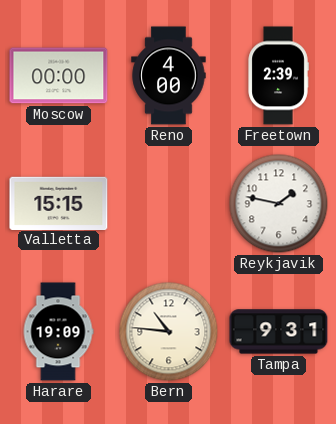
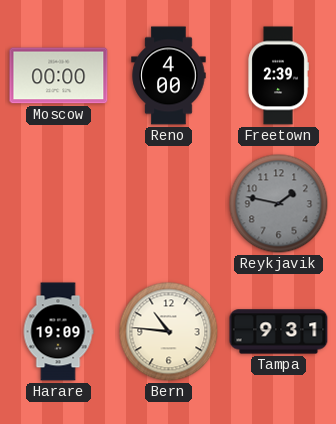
Valletta: 15:15 -> none
Reykjavik dial: white -> grey
